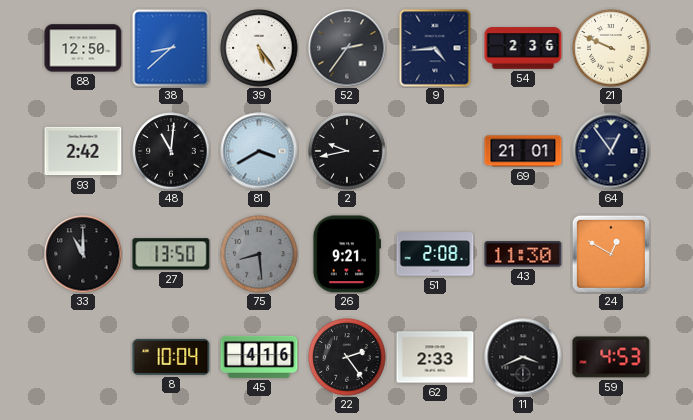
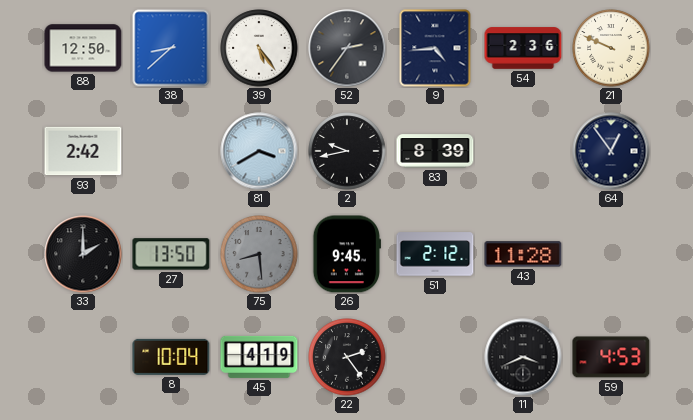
48: 11:01 -> none
83: none -> 8:39
69: 21:01 -> none
33: 11:00 -> 2:00
26: 9:21 -> 9:45
51: 2:08 -> 2:12
43: 11:30 -> 11:28
24: 12:50 -> none
45: 4:16 -> 4:19
62: 2:33 -> none
